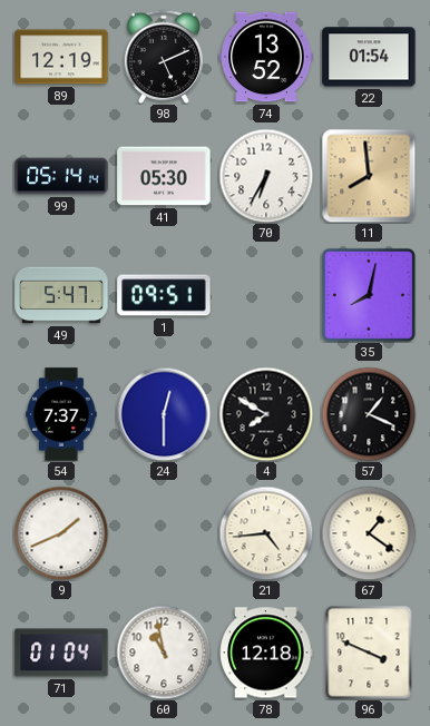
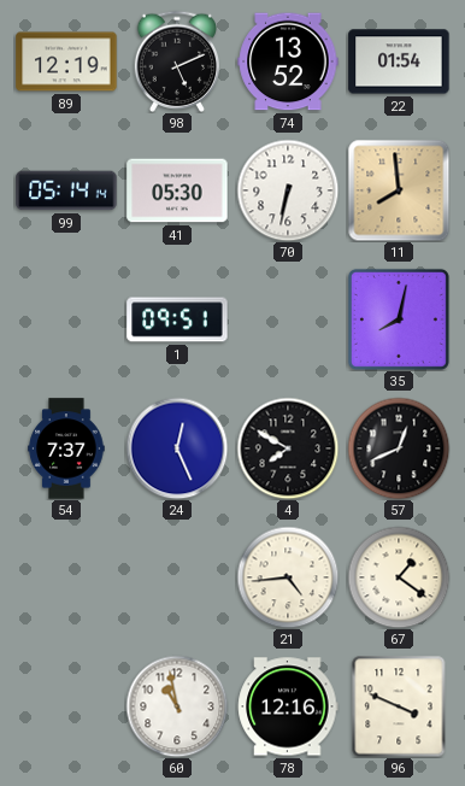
70: 6:35 -> 6:32
49: 5:47 -> none
24: 12:30 -> 12:26
57: 1:19 -> 12:41
9: 1:41 -> none
71: 01:04 -> none
78: 12:18 -> 12:16
